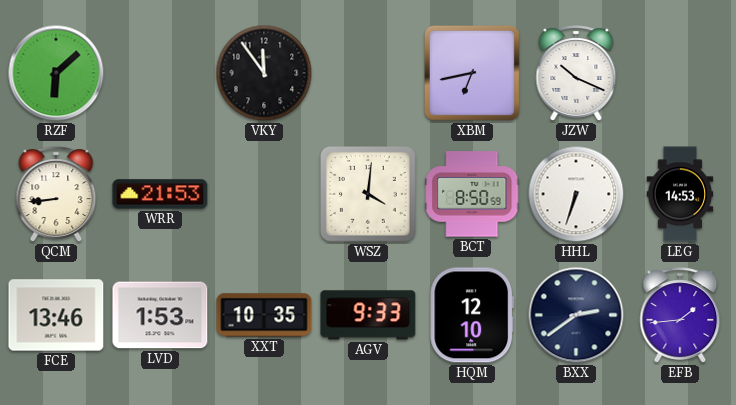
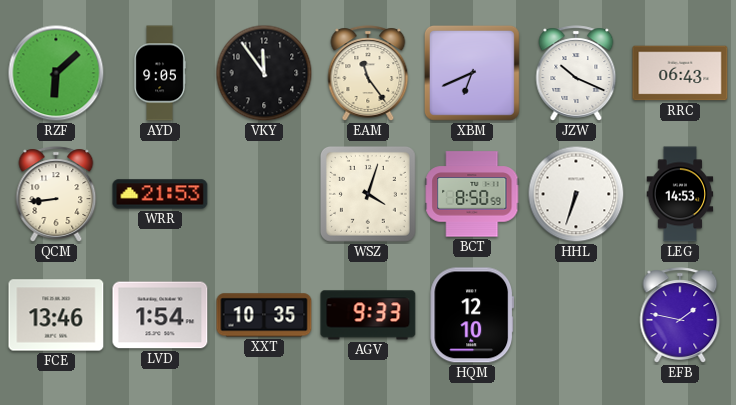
AYD: none -> 9:05
EAM: none -> 11:24
XBM: 6:43 -> 6:41
RRC: none -> 06:43
WSZ: 4:01 -> 4:03
LVD: 1:53 -> 1:54
BXX: 2:39 -> none
EFB: 1:44 -> 1:47
